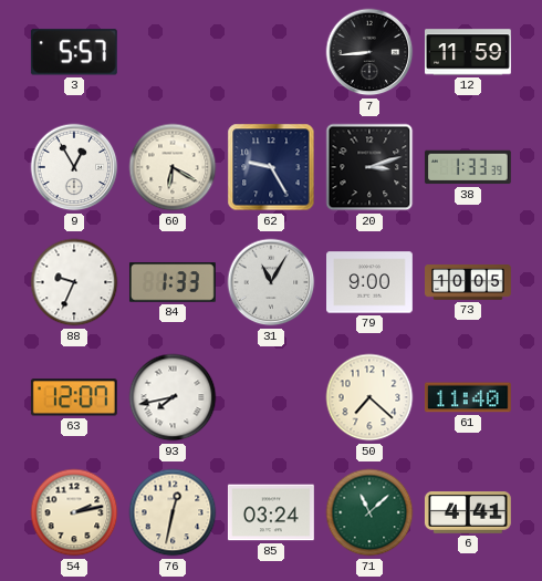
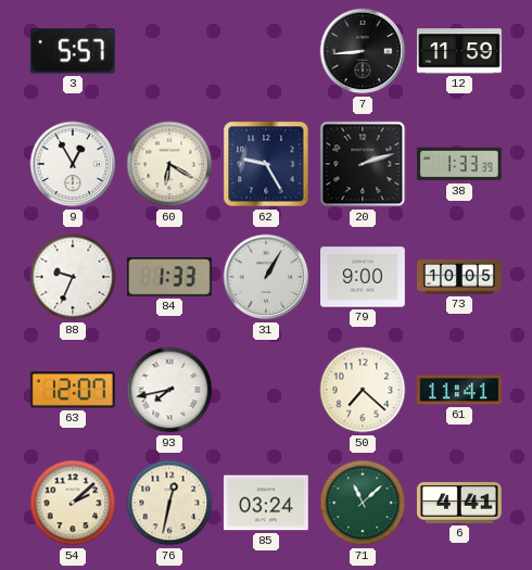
20: 3:12 -> 2:12
31: 11:05 -> 1:05
61: 11:40 -> 11:41
54: 2:13 -> 2:08
